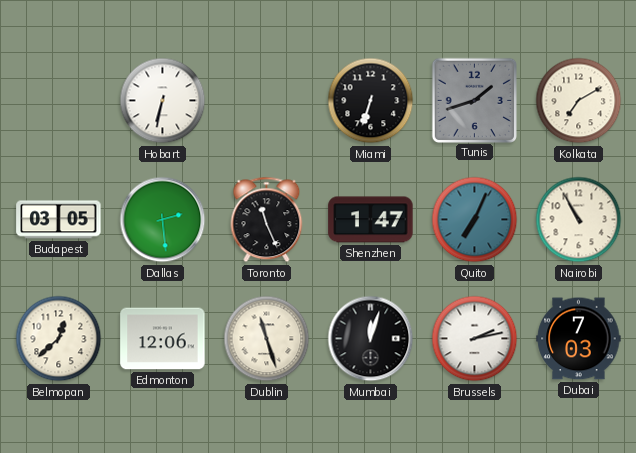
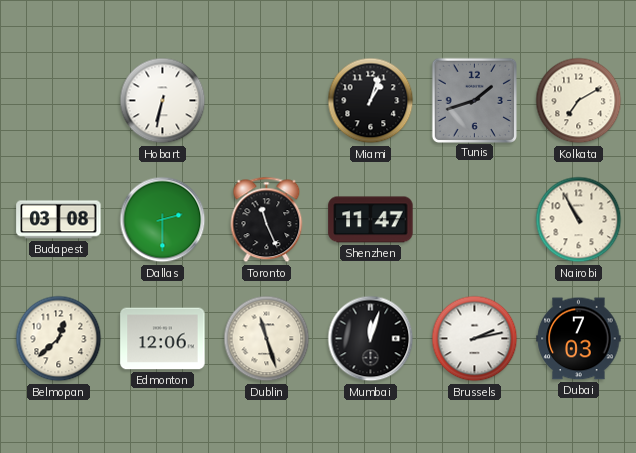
Miami: 6:33 -> 1:03
Budapest: 03:05 -> 03:08
Dallas: 2:29 -> 2:30
Shenzhen: 1:47 -> 11:47
Quito: 7:04 -> none
